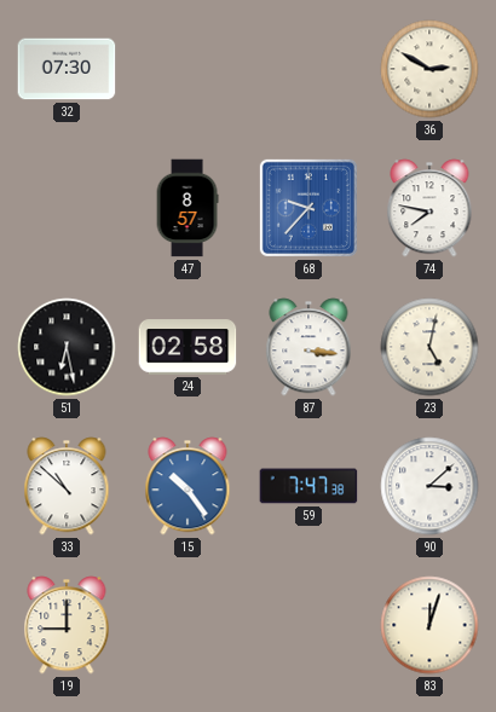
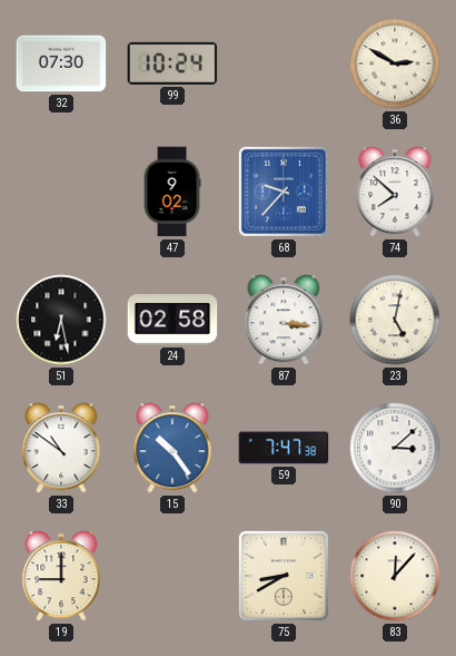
99: none -> 10:24
47: 8:57 -> 9:02
74: 7:47 -> 7:52
33: 10:52 -> 10:51
75: none -> 8:40
83: 12:03 -> 12:07
